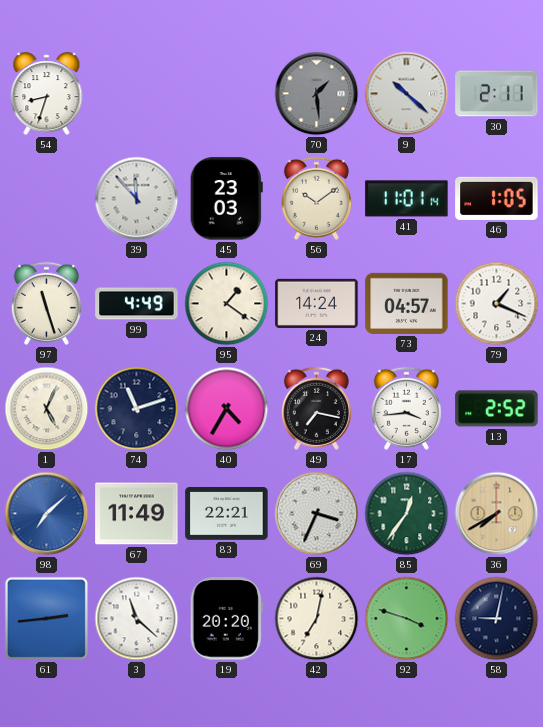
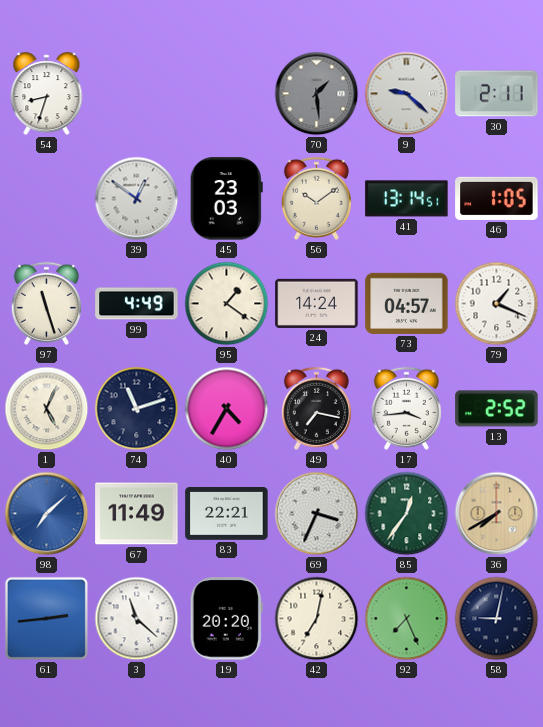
9: 10:22 -> 9:22
39: 11:53 -> 12:51
41: 11:01 -> 13:14
92: 3:48 -> 7:26
